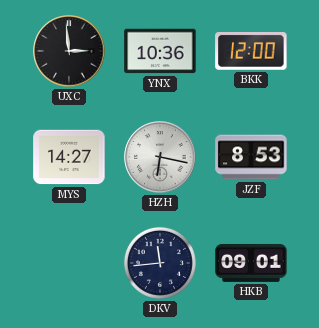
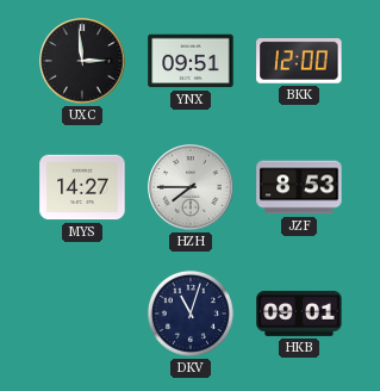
YNX: 10:36 -> 09:51
HZH: 6:17 -> 7:45
DKV: 11:44 -> 11:03
